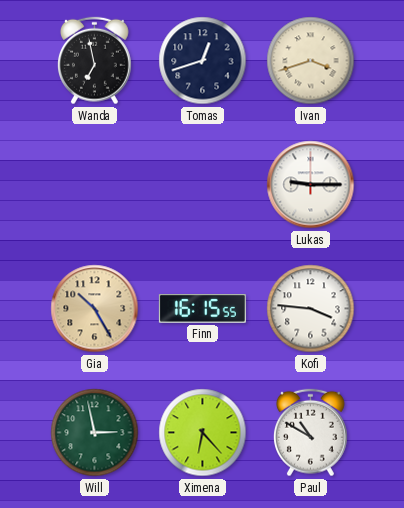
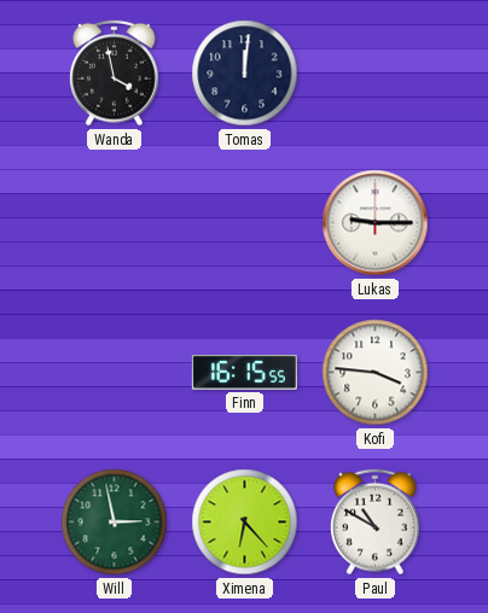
Wanda: 6:58 -> 3:58
Tomas: 12:42 -> 12:01
Ivan: 3:42 -> none
Gia: 10:25 -> none
